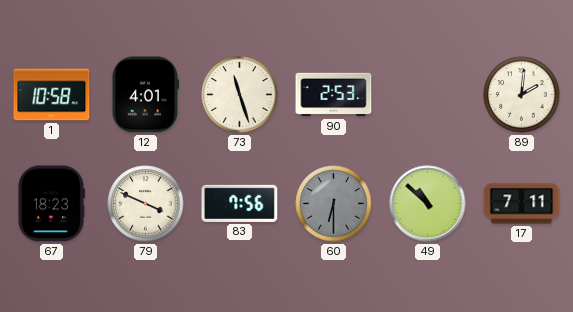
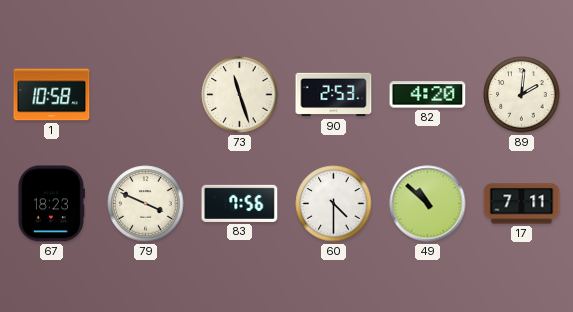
12: 4:01 -> none
82: none -> 4:20
60: 6:30 -> 4:30
60 dial: grey -> white
